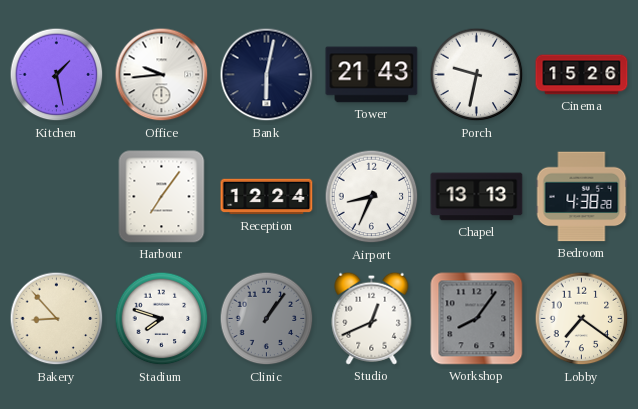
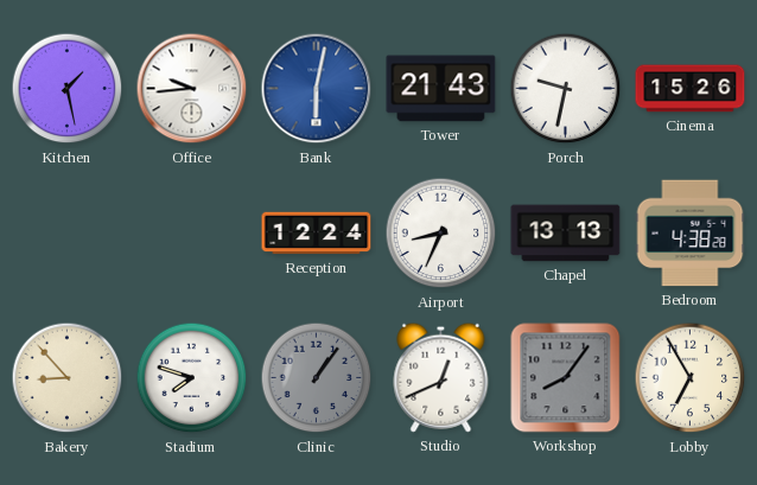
Bank dial: navy -> blue
Harbour: 7:06 -> none
Lobby: 7:21 -> 6:55
